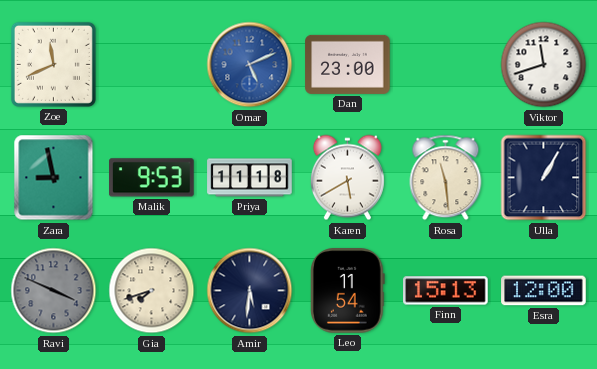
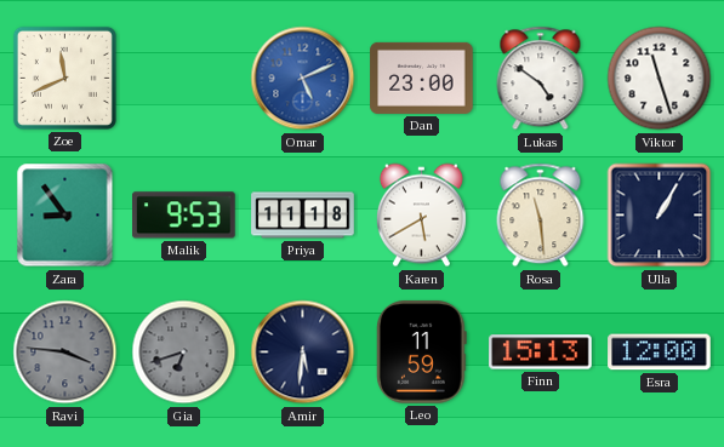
Lukas: none -> 4:51
Viktor: 11:42 -> 11:27
Zara: 8:58 -> 8:54
Ravi: 3:49 -> 3:46
Gia: 7:42 -> 6:42
Gia dial: cream -> grey
Leo: 11:54 -> 11:59
